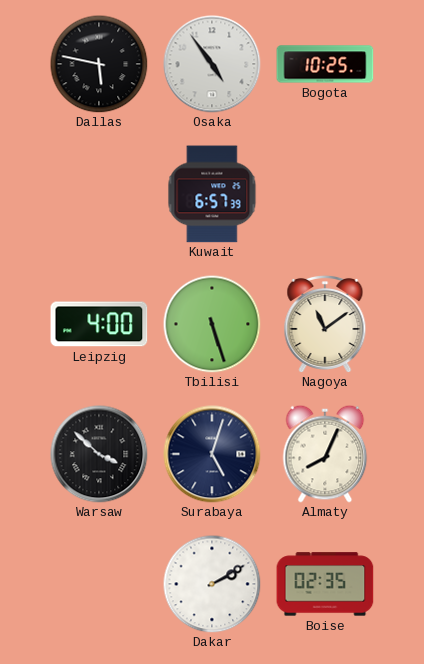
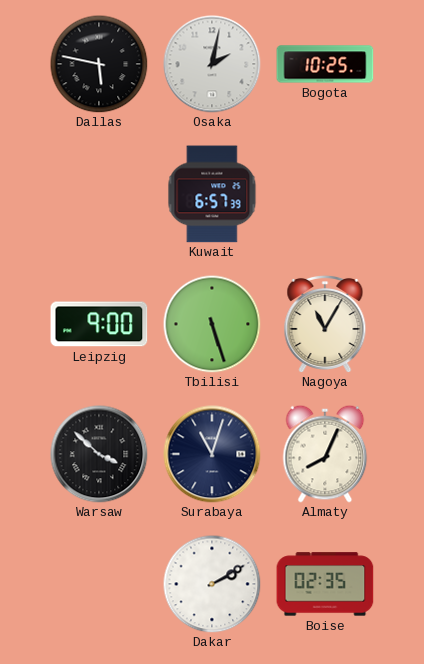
Osaka: 4:54 -> 2:02
Leipzig: 4:00 -> 9:00
Nagoya: 11:09 -> 11:05
Surabaya: 5:03 -> 11:03
